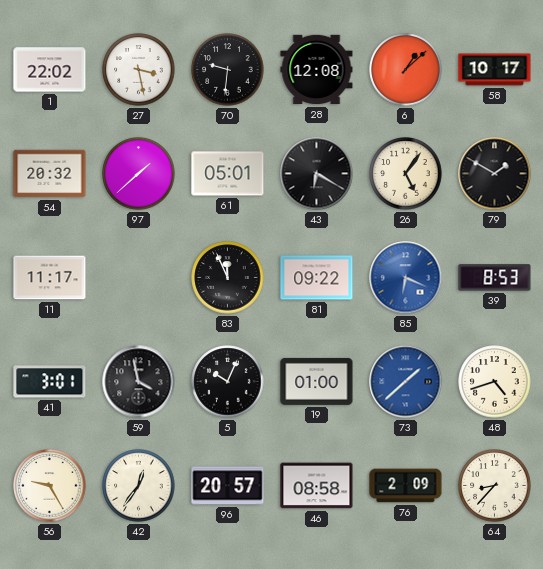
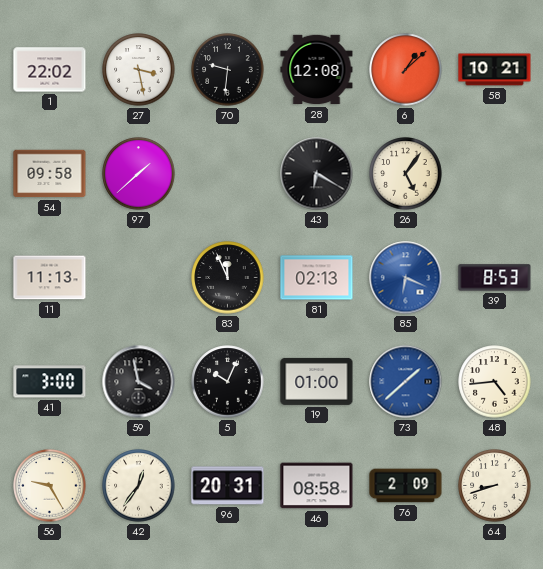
58: 10:17 -> 10:21
54: 20:32 -> 09:58
61: 05:01 -> none
79: 1:50 -> none
11: 11:17 -> 11:13
81: 09:22 -> 02:13
41: 3:01 -> 3:00
48: 4:42 -> 4:44
96: 20:57 -> 20:31
64: 8:37 -> 8:42
